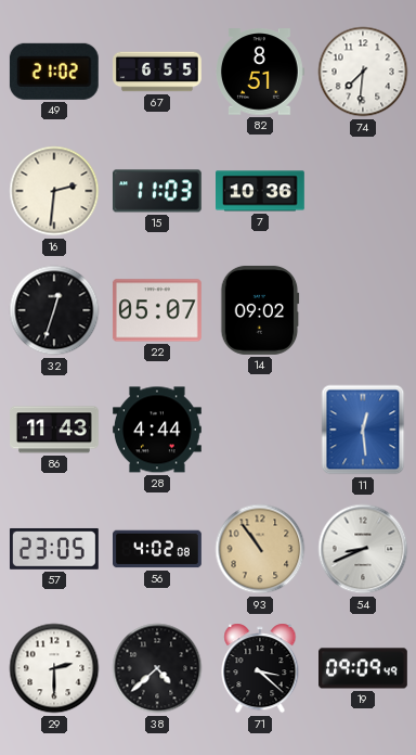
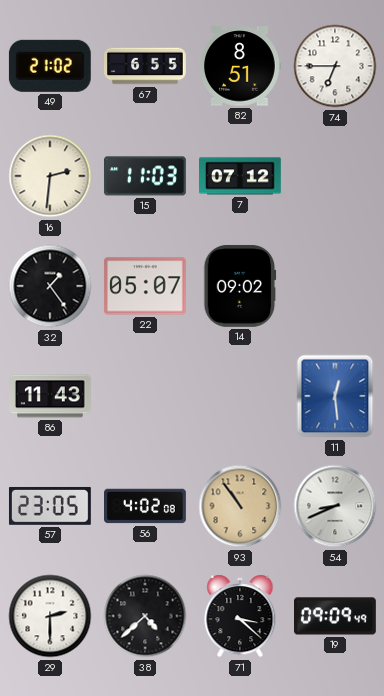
74: 7:31 -> 6:45
7: 10:36 -> 07:12
32: 12:33 -> 1:24
28: 4:44 -> none
